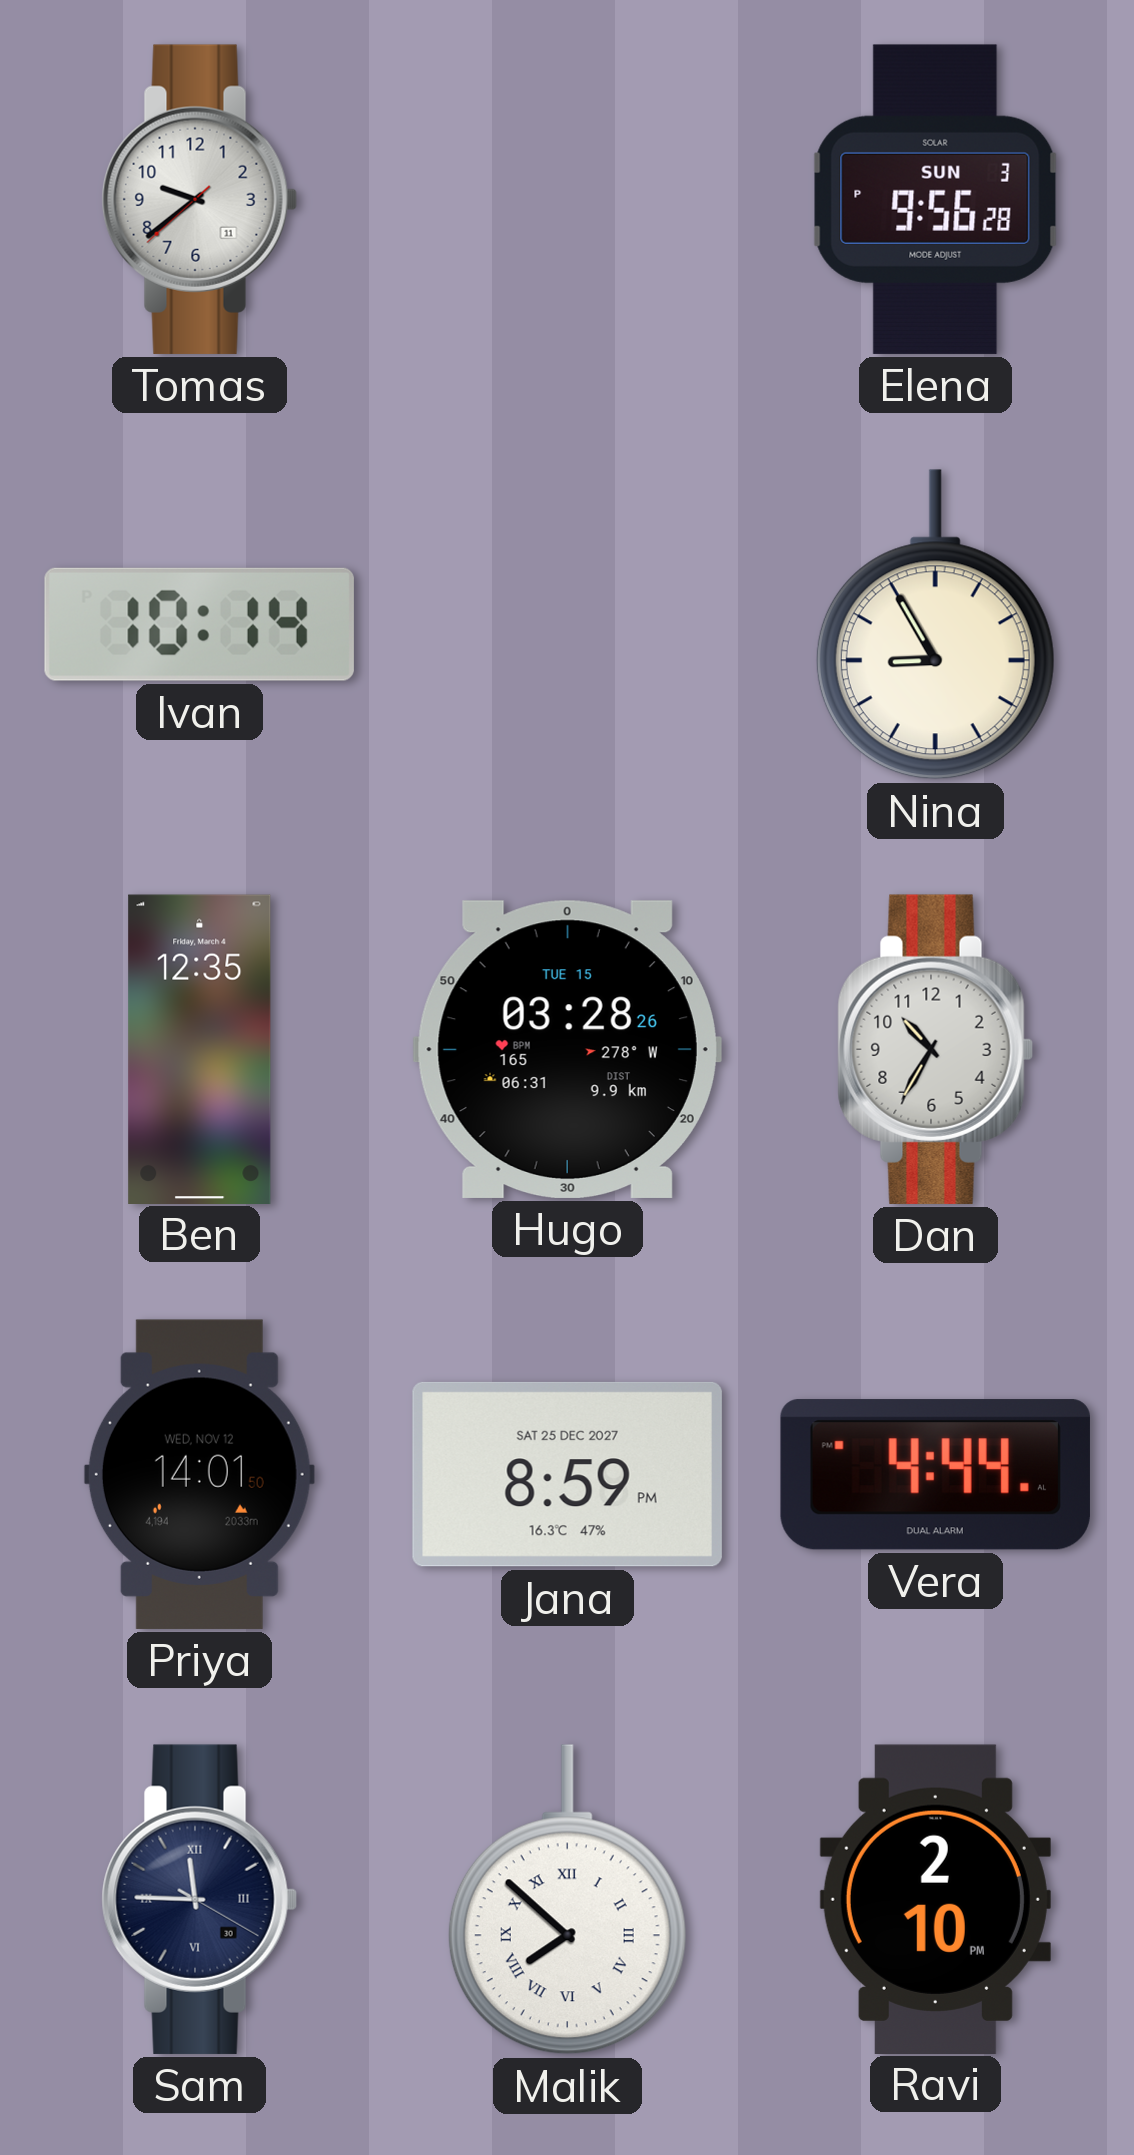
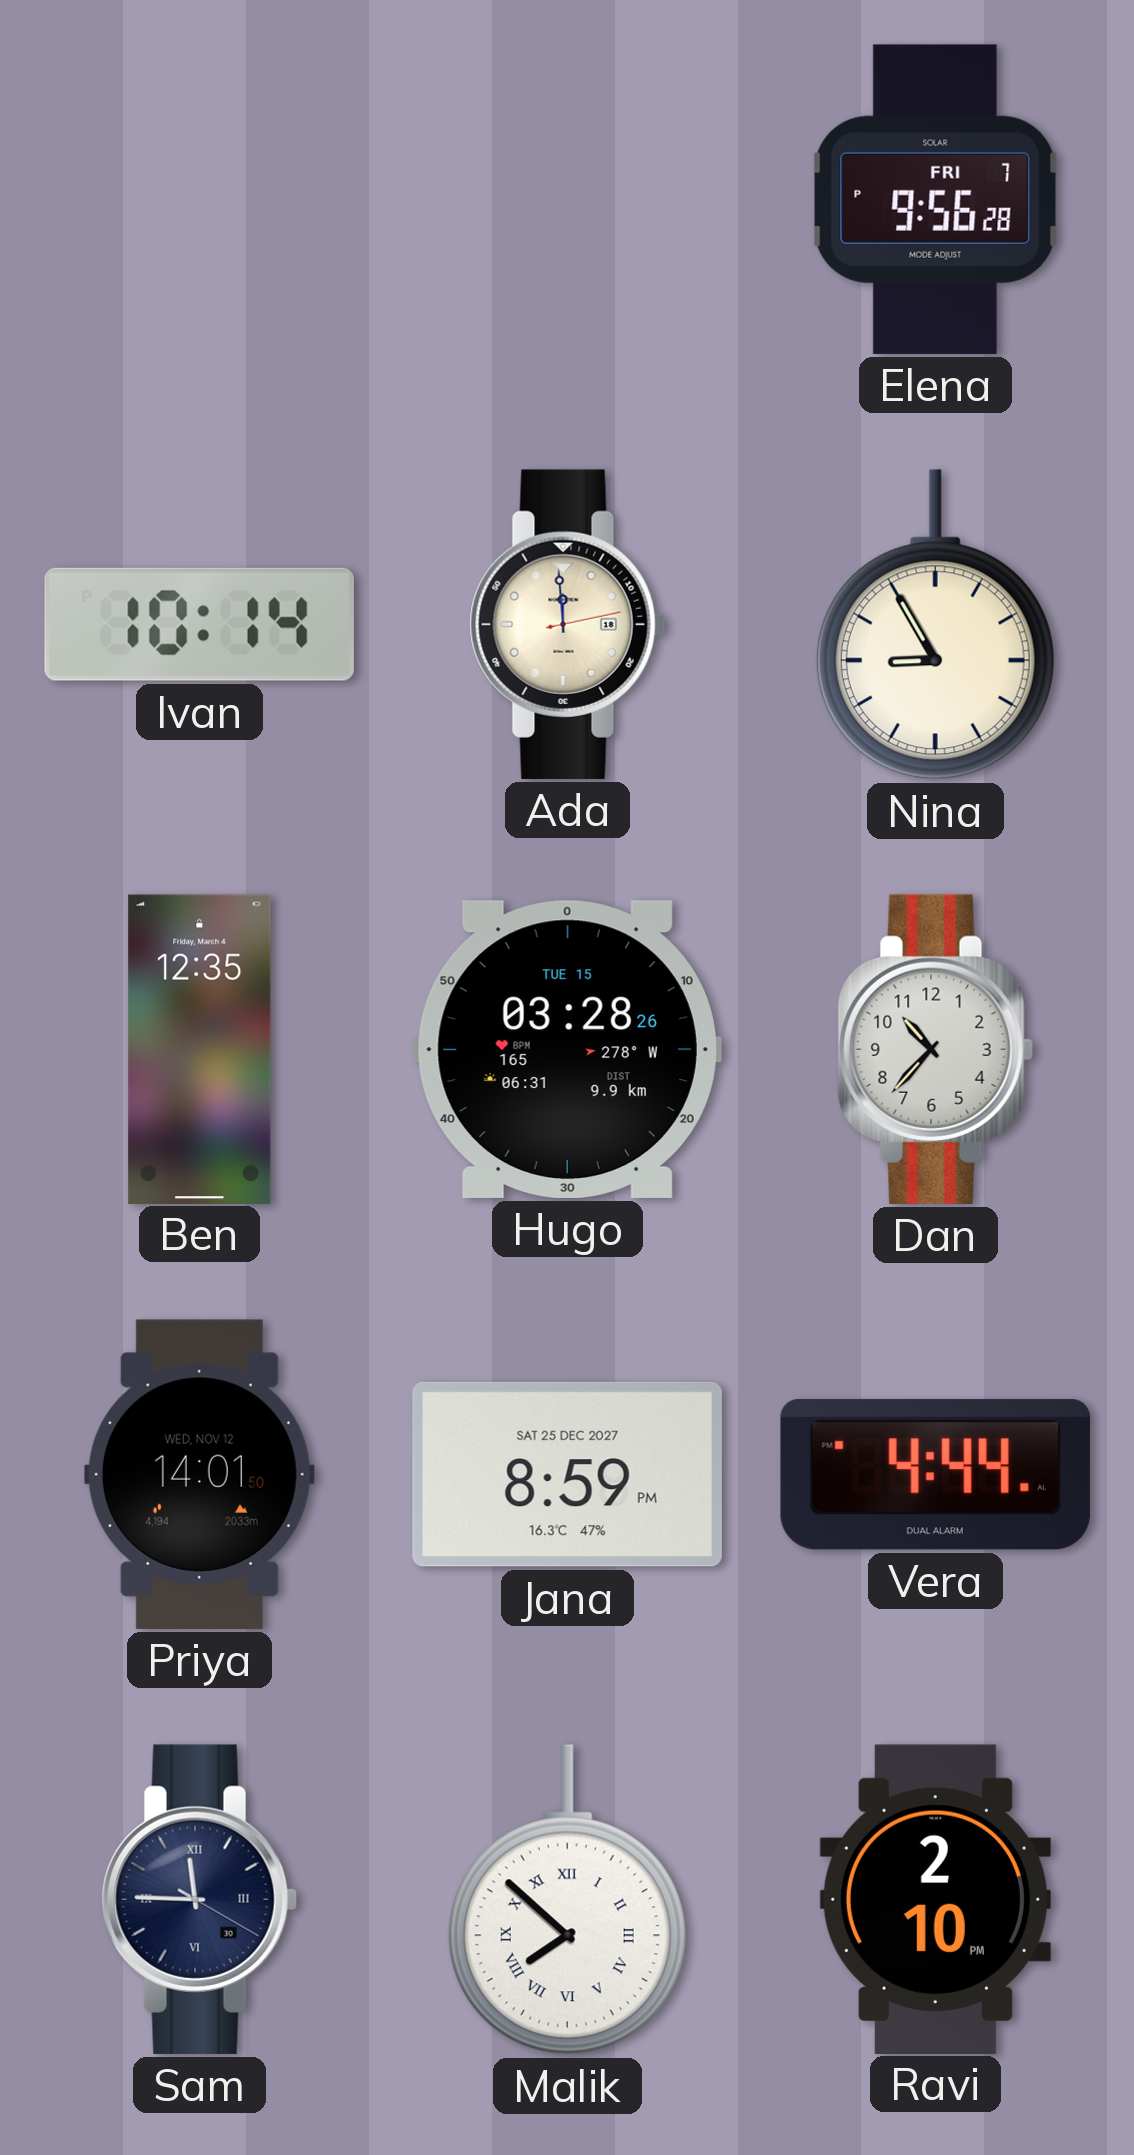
Tomas: 9:38 -> none
Elena date: SUN 3 -> FRI 7
Ada: none -> 11:59
Dan: 10:35 -> 10:37
